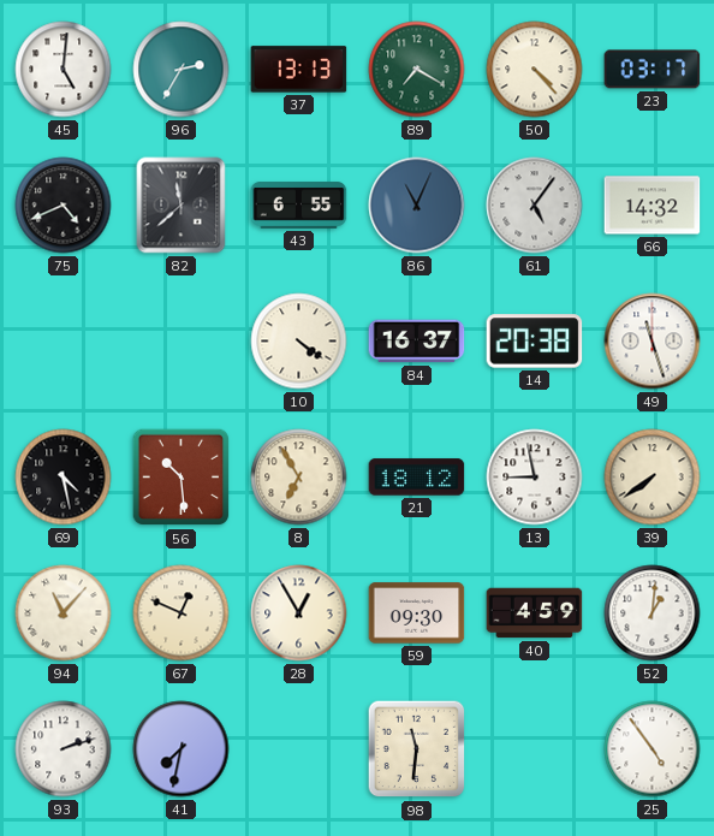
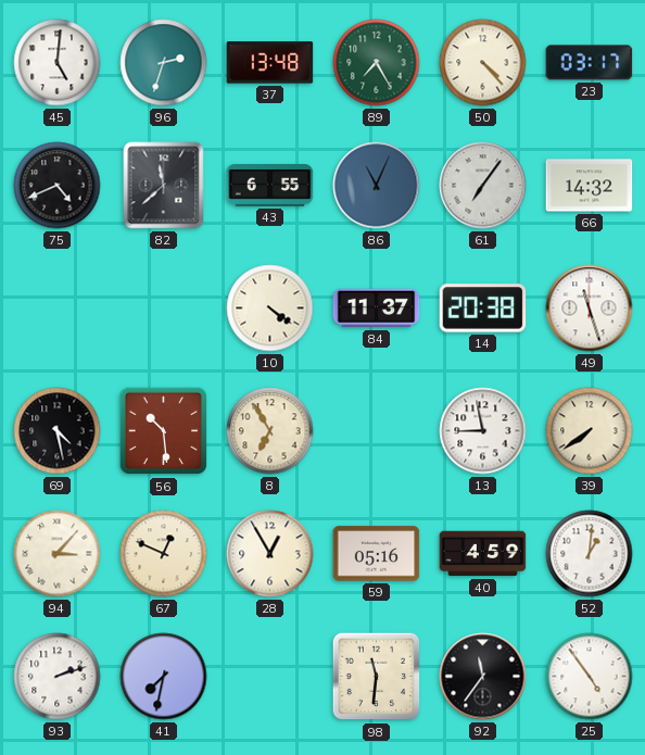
96: 2:35 -> 2:33
37: 13:13 -> 13:48
89: 7:20 -> 7:25
61: 5:06 -> 7:06
84: 16:37 -> 11:37
21: 18:12 -> none
94: 11:07 -> 3:07
59: 09:30 -> 05:16
92: none -> 11:36
